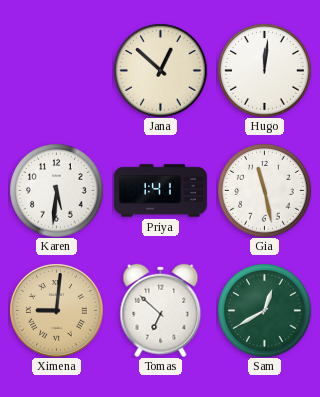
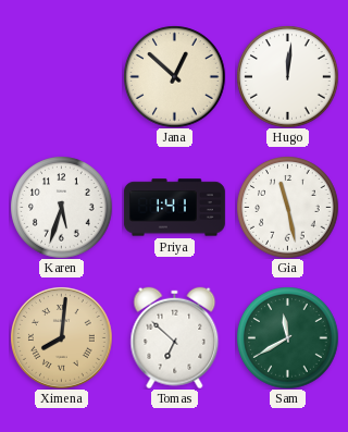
Karen: 5:31 -> 5:33
Ximena: 9:01 -> 8:01
Sam: 12:40 -> 11:40
